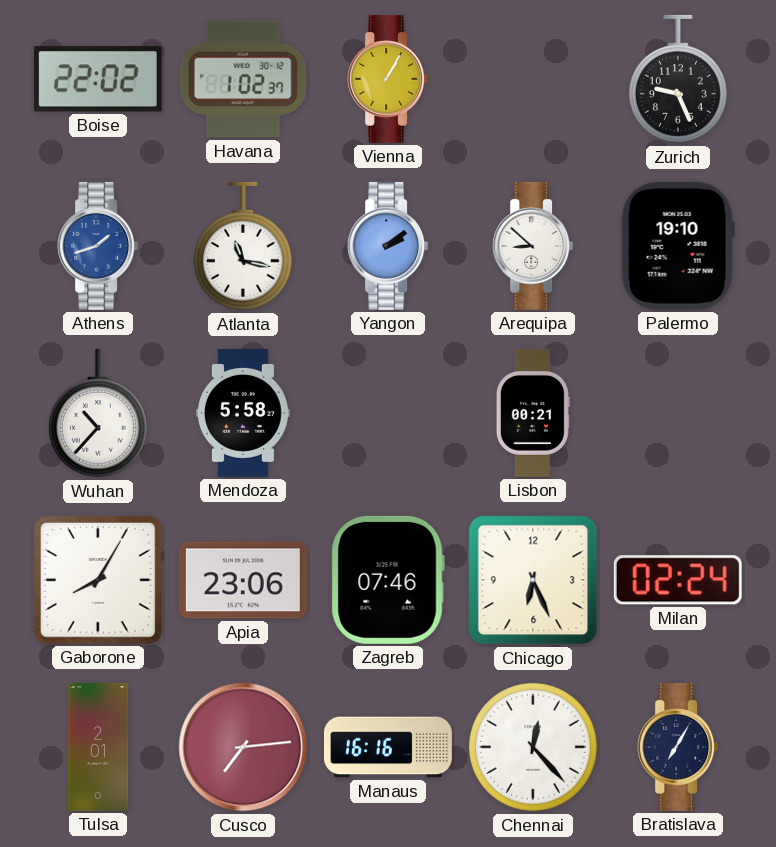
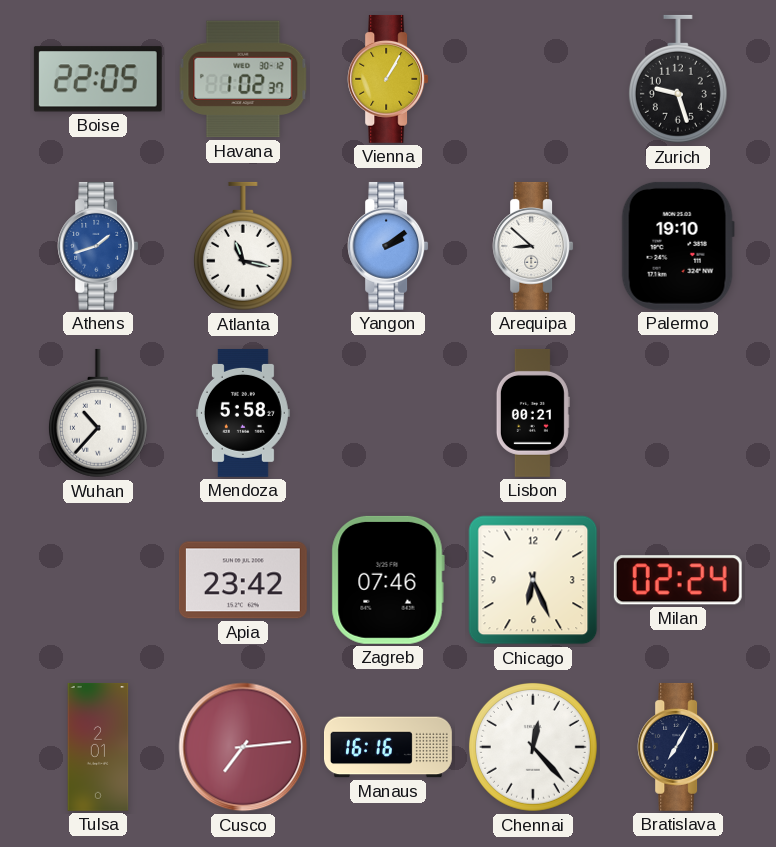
Boise: 22:02 -> 22:05
Zurich: 9:26 -> 9:27
Gaborone: 8:05 -> none
Apia: 23:06 -> 23:42
